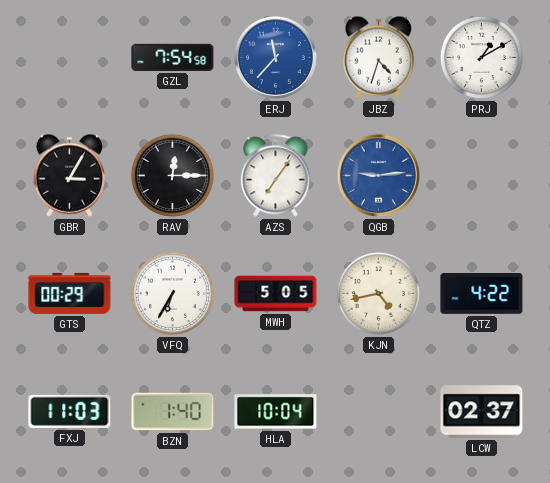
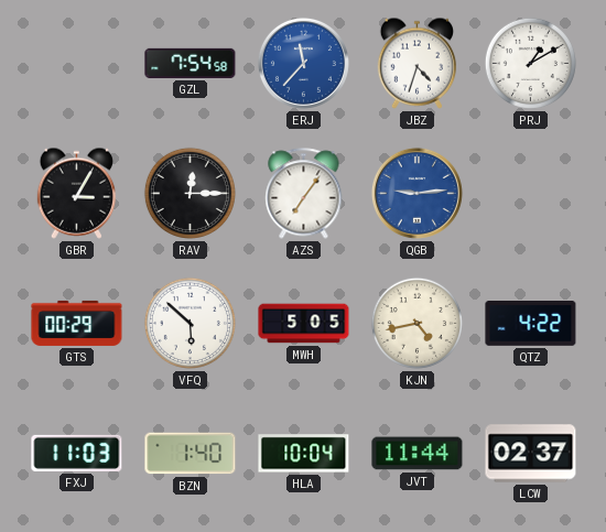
VFQ: 6:35 -> 5:52
JVT: none -> 11:44
